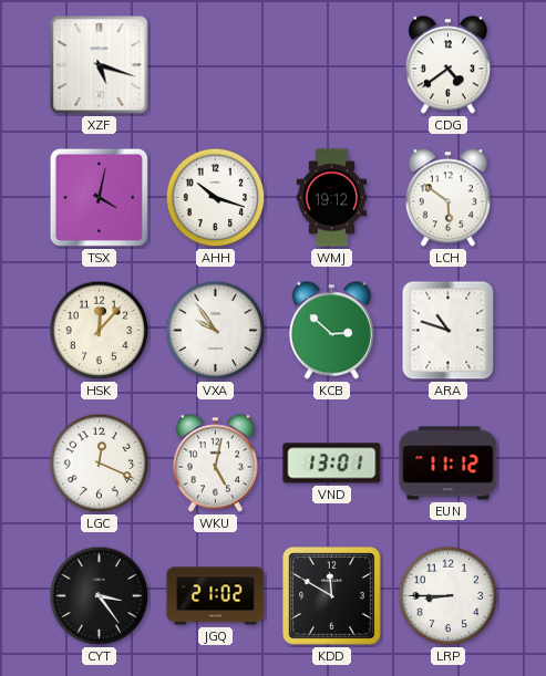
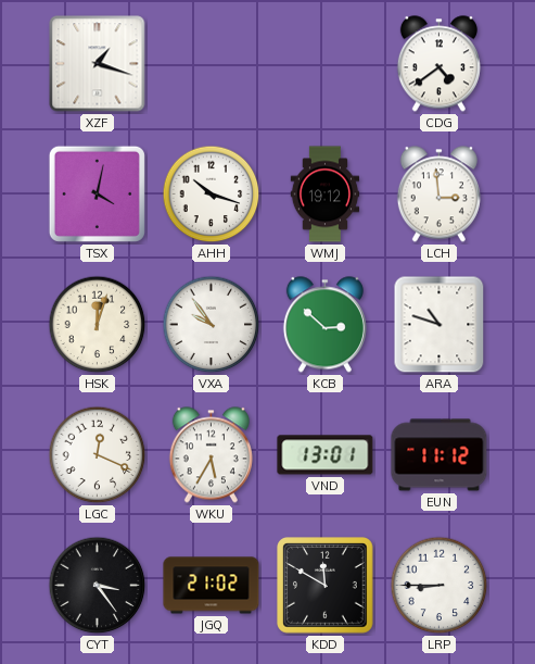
XZF: 5:18 -> 1:18
LCH: 5:51 -> 2:59
HSK: 12:07 -> 12:03
WKU: 5:02 -> 5:35
